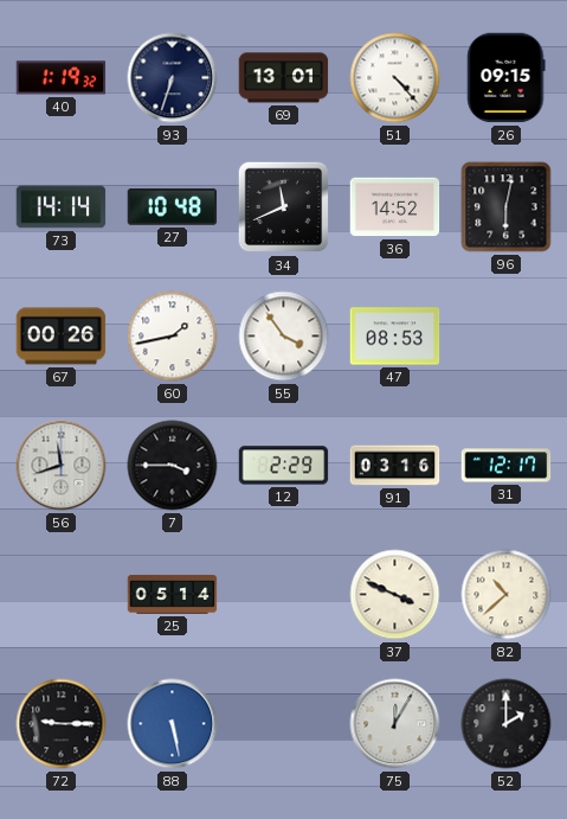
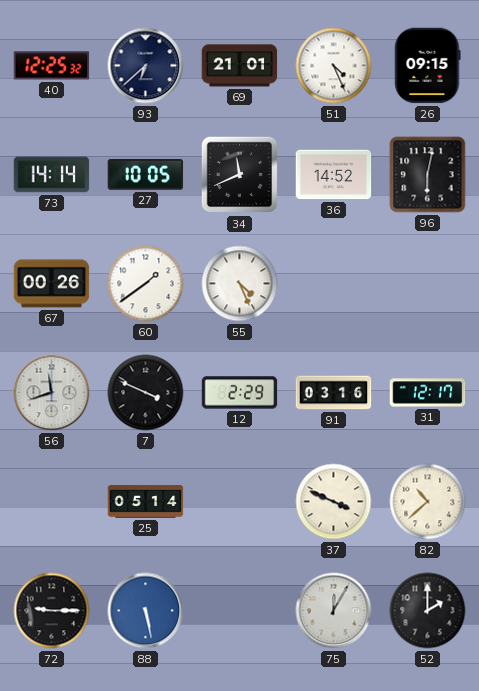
40: 1:19 -> 12:25
93: 6:33 -> 6:38
69: 13:01 -> 21:01
51: 4:23 -> 4:26
27: 10:48 -> 10:05
60: 1:43 -> 1:39
55: 3:54 -> 4:26
47: 08:53 -> none
7: 3:45 -> 3:49
